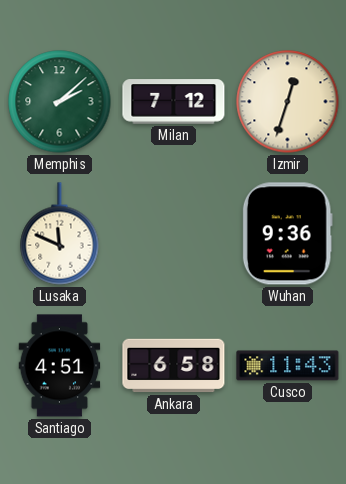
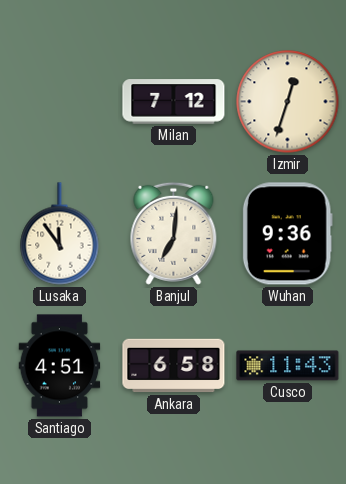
Memphis: 2:08 -> none
Lusaka: 11:49 -> 11:54
Banjul: none -> 7:01
